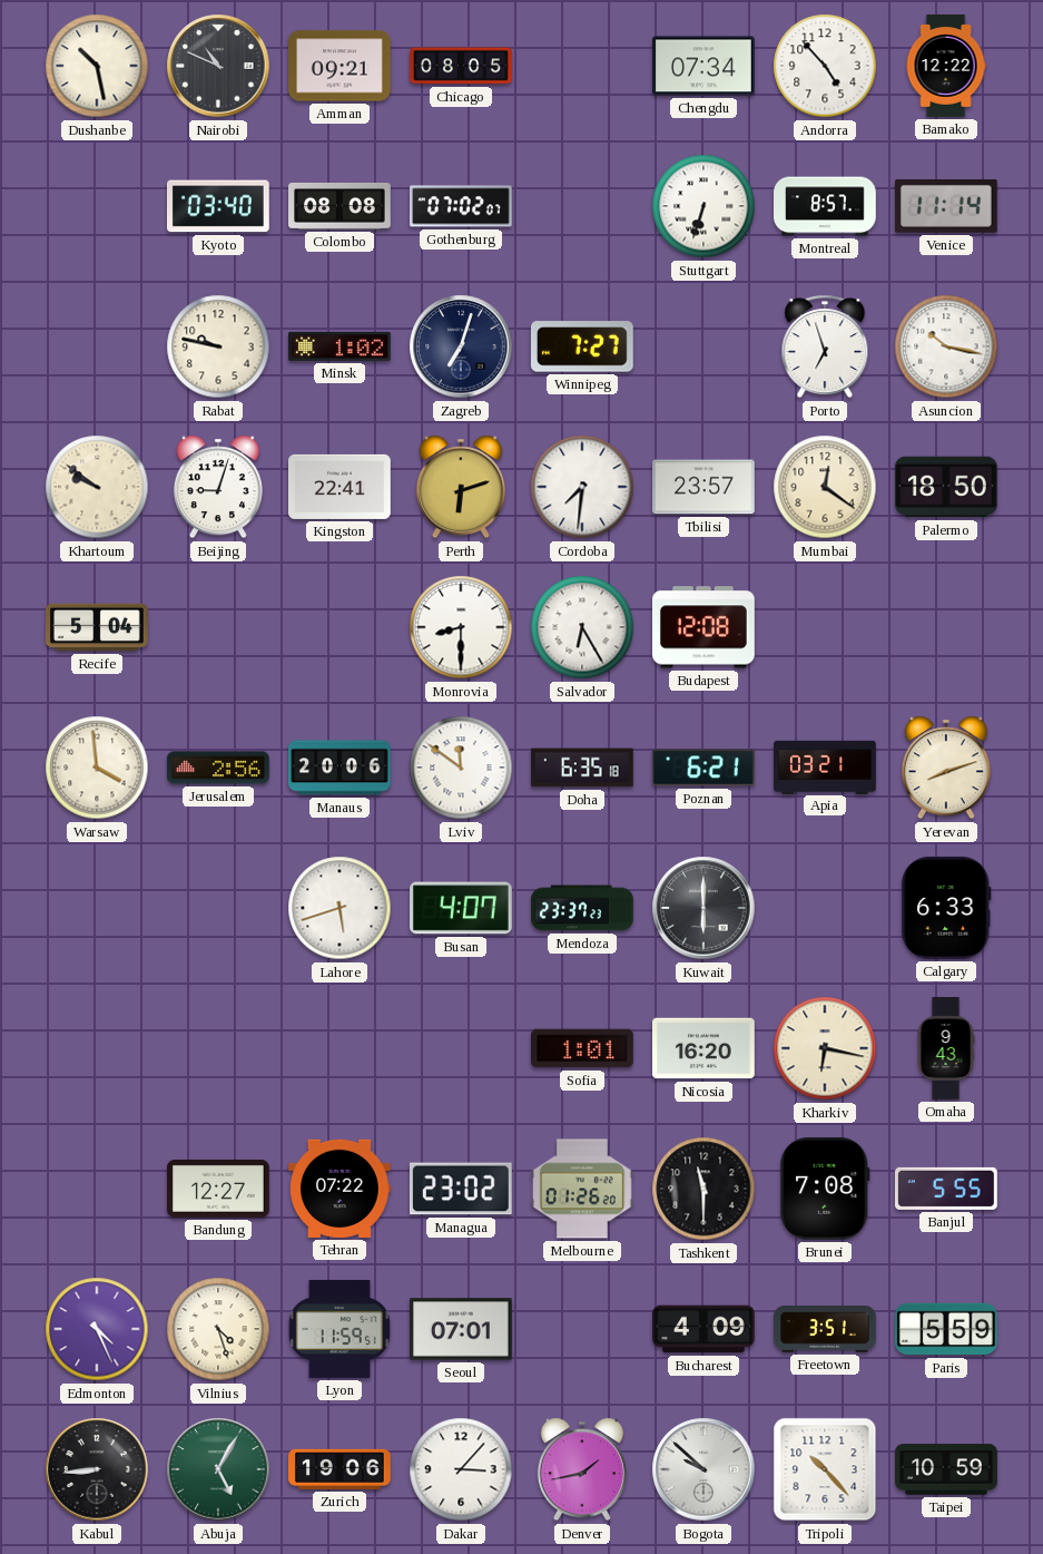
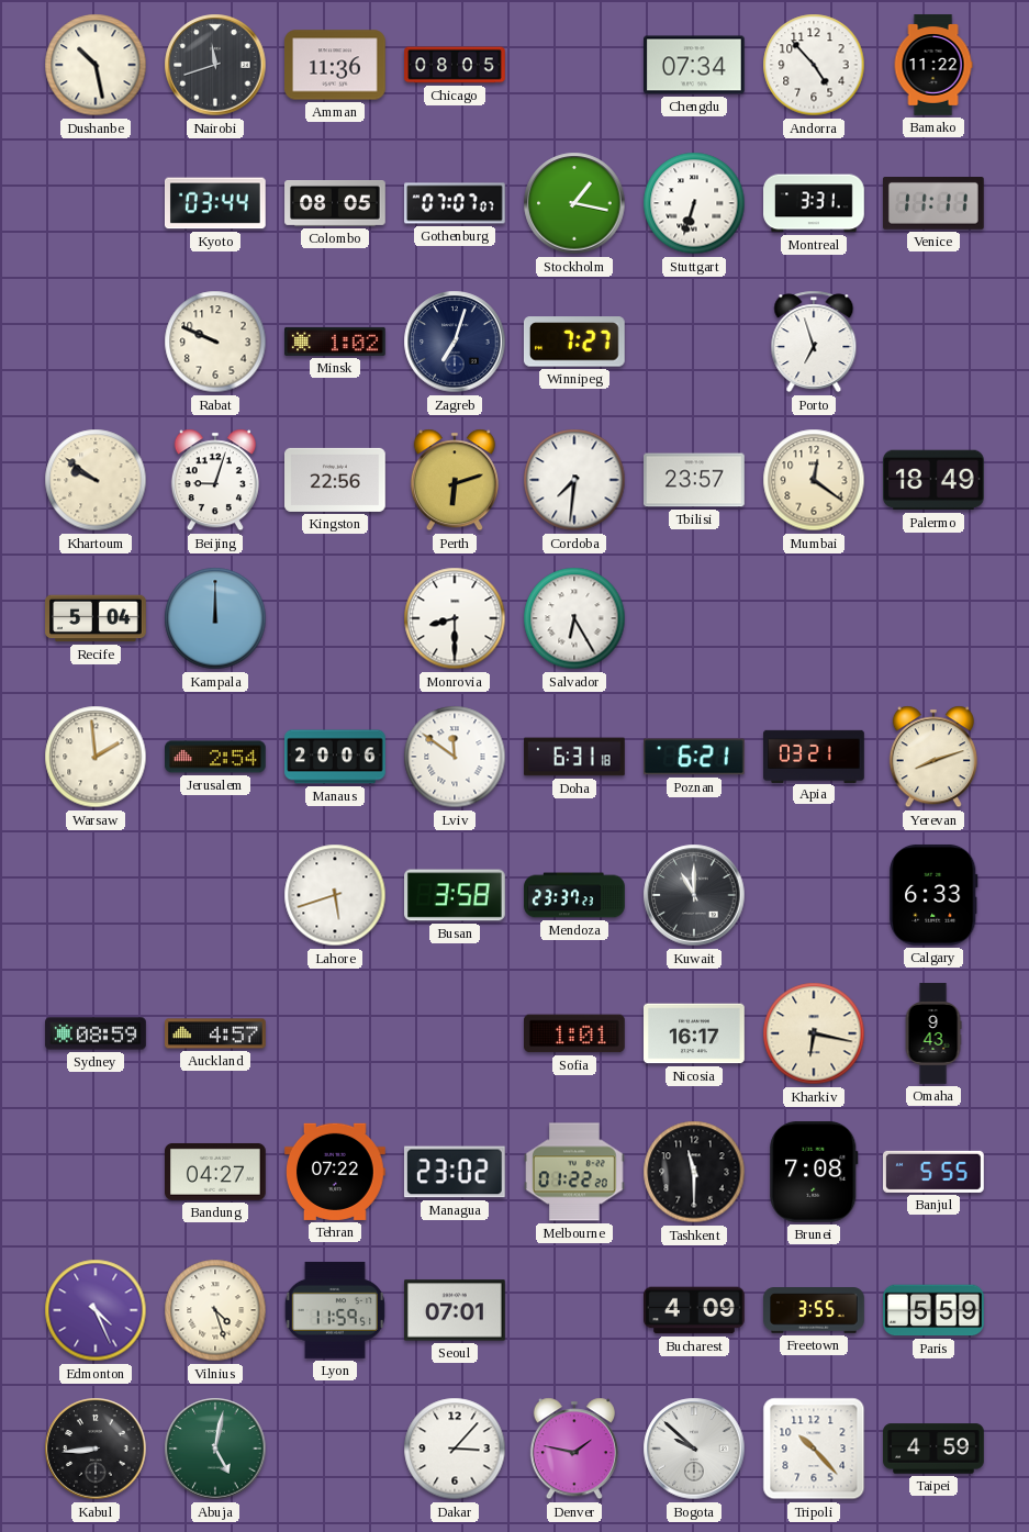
Nairobi: 10:49 -> 11:42
Amman: 09:21 -> 11:36
Bamako: 12:22 -> 11:22
Kyoto: 03:40 -> 03:44
Colombo: 08:08 -> 08:05
Gothenburg: 07:02 -> 07:07
Stockholm: none -> 1:17
Montreal: 8:57 -> 3:31
Venice: 11:14 -> 11:11
Rabat: 9:47 -> 9:49
Asuncion: 10:17 -> none
Kingston: 22:41 -> 22:56
Palermo: 18:50 -> 18:49
Kampala: none -> 12:00
Budapest: 12:08 -> none
Warsaw: 3:59 -> 1:59
Jerusalem: 2:56 -> 2:54
Doha: 6:35 -> 6:31
Busan: 4:07 -> 3:58
Kuwait: 6:00 -> 11:00
Sydney: none -> 08:59
Auckland: none -> 4:57
Nicosia: 16:20 -> 16:17
Bandung: 12:27 -> 04:27
Melbourne: 01:26 -> 01:22
Freetown: 3:51 -> 3:55
Abuja: 5:05 -> 5:02
Zurich: 19:06 -> none
Denver: 1:43 -> 1:47
Taipei: 10:59 -> 4:59
